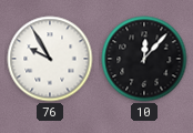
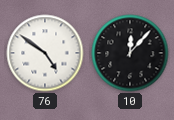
76: 9:55 -> 4:51
